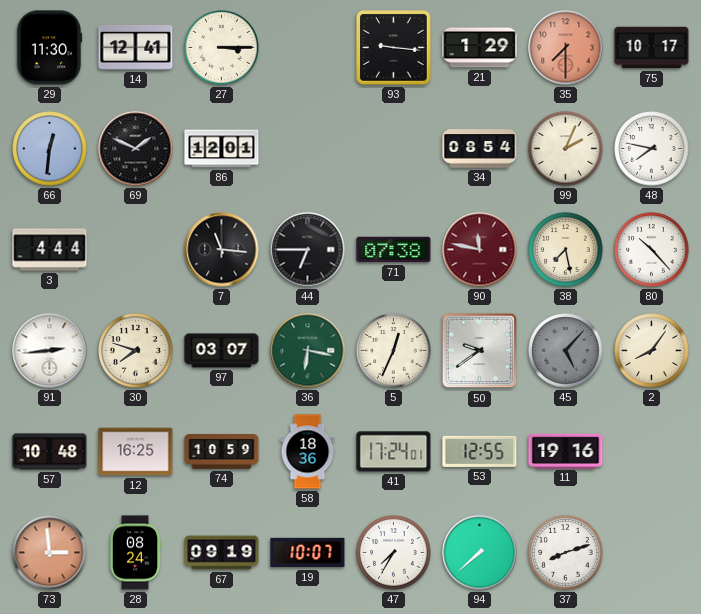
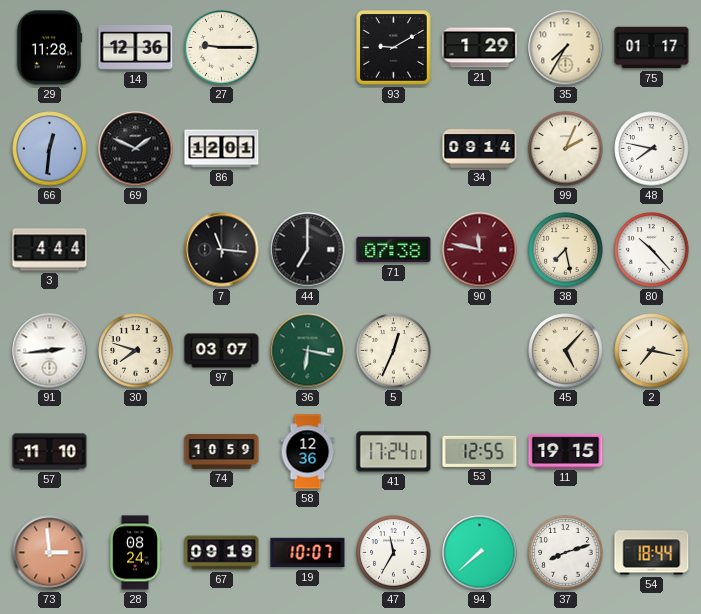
29: 11:30 -> 11:28
14: 12:41 -> 12:36
27: 3:15 -> 9:15
93: 9:16 -> 9:10
35: 7:30 -> 7:35
35 dial: salmon -> cream
75: 10:17 -> 01:17
34: 08:54 -> 09:14
44: 6:45 -> 7:00
50: 9:39 -> none
45 dial: grey -> cream
2: 8:06 -> 7:17
57: 10:48 -> 11:10
12: 16:25 -> none
58: 18:36 -> 12:36
11: 19:16 -> 19:15
47: 7:35 -> 11:35
54: none -> 18:44
